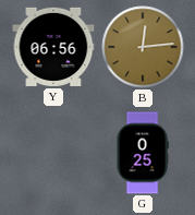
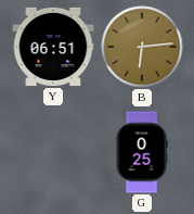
Y: 06:56 -> 06:51
B: 12:14 -> 6:14
